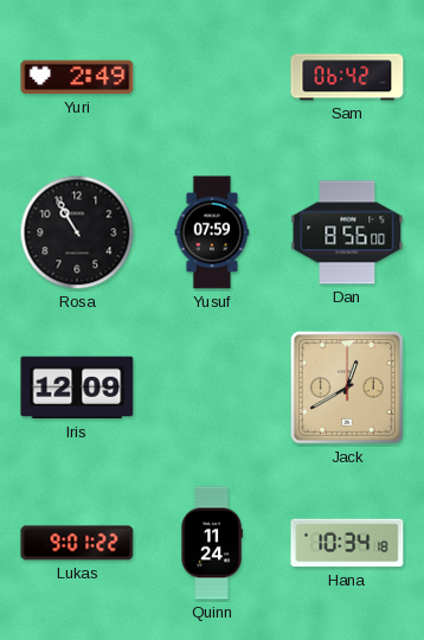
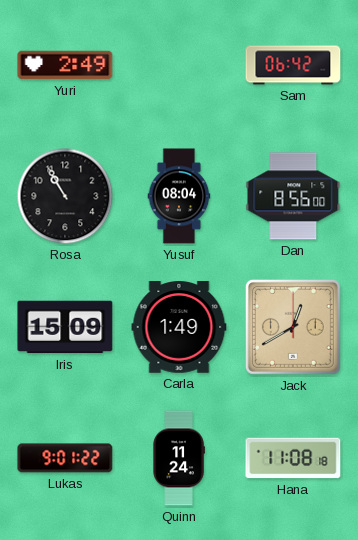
Yusuf: 07:59 -> 08:04
Iris: 12:09 -> 15:09
Carla: none -> 1:49
Hana: 10:34 -> 11:08
